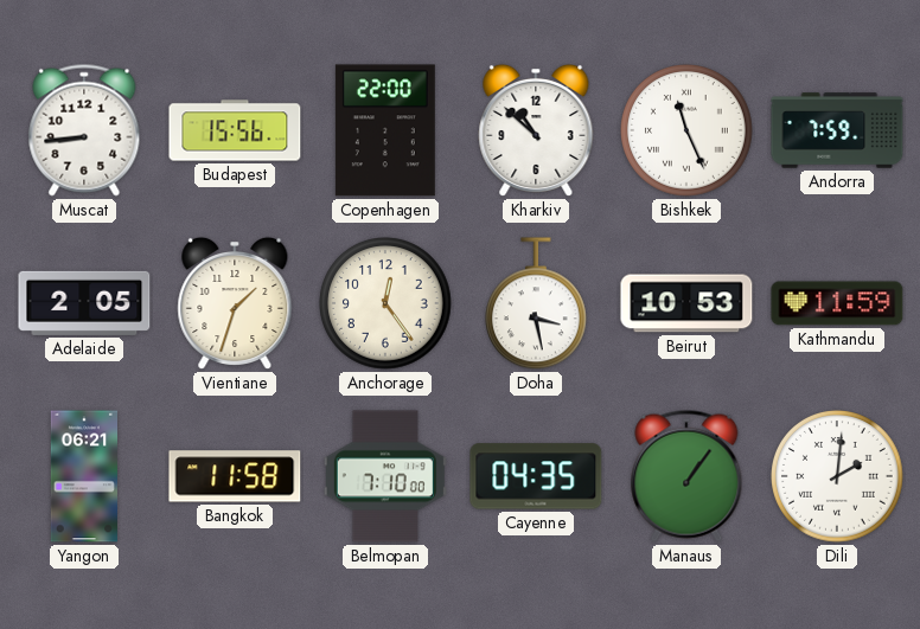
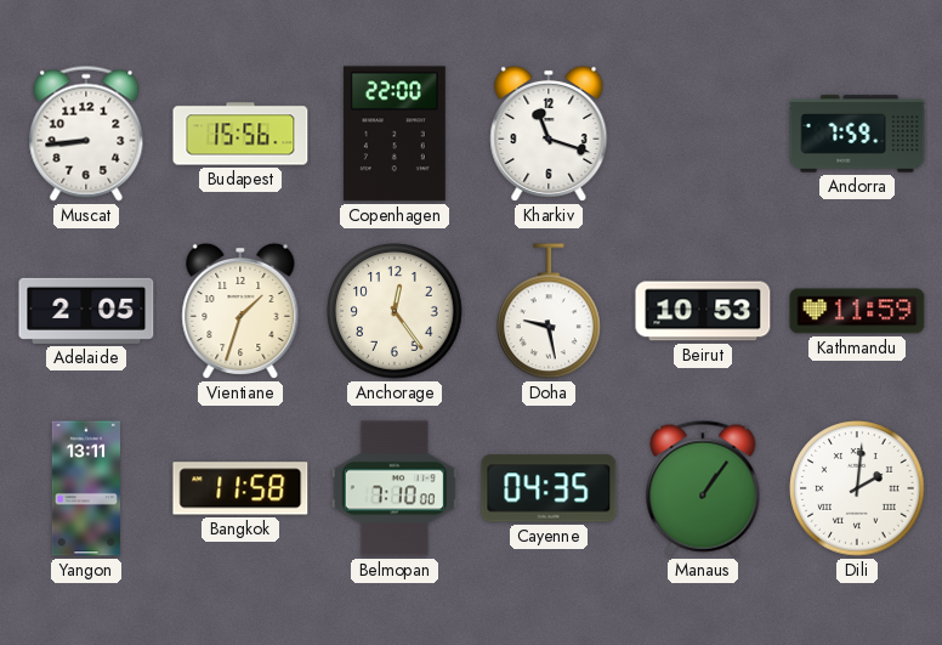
Kharkiv: 10:52 -> 11:18
Bishkek: 11:26 -> none
Doha: 3:28 -> 9:28
Yangon: 06:21 -> 13:11
